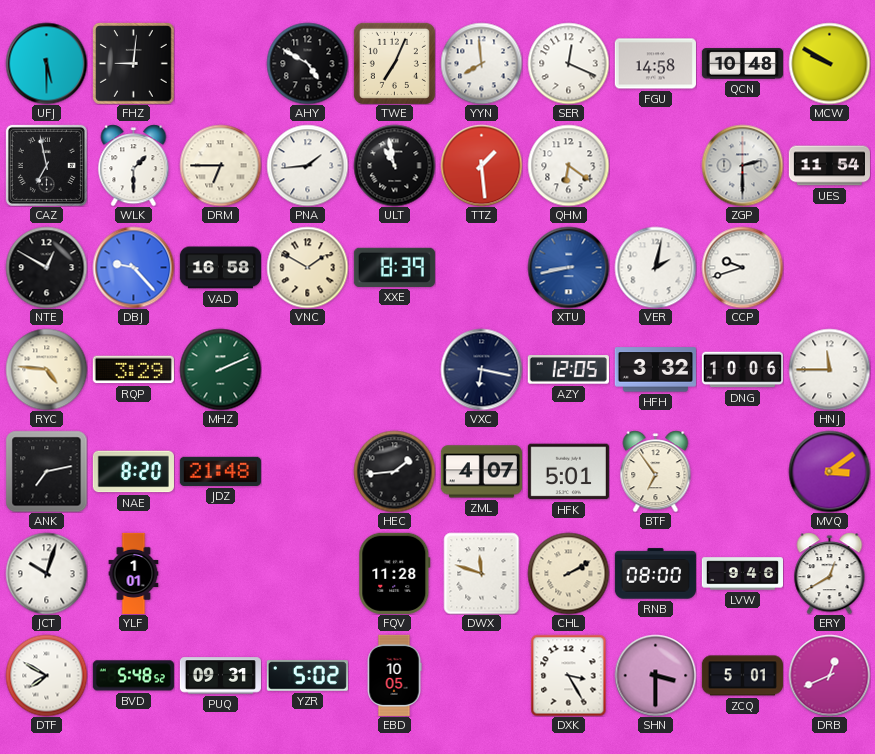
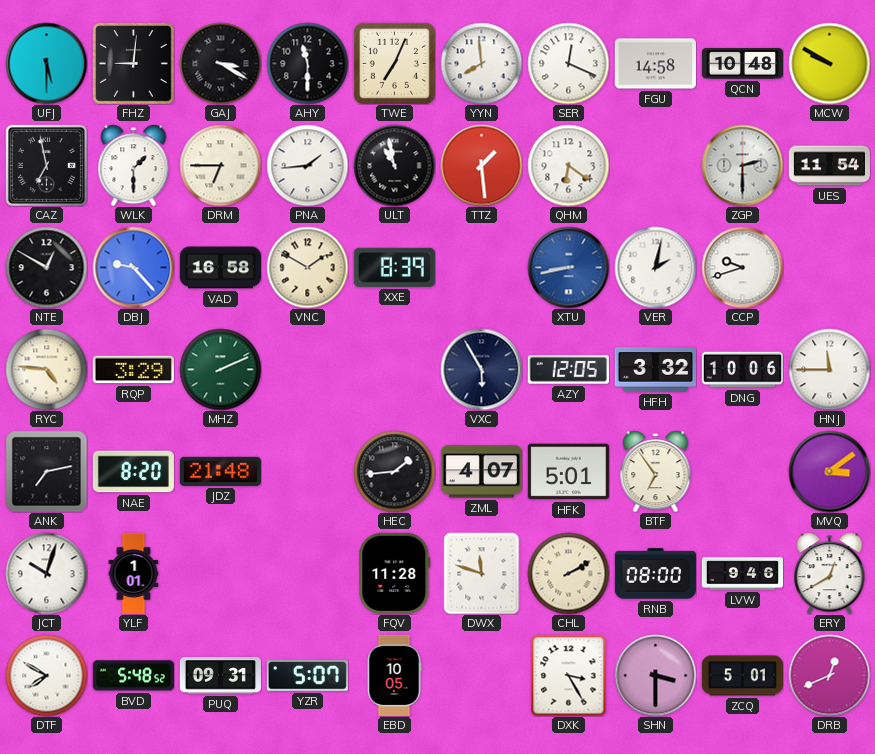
GAJ: none -> 3:20
AHY: 4:50 -> 11:30
VXC: 6:17 -> 5:55
YZR: 5:02 -> 5:07
